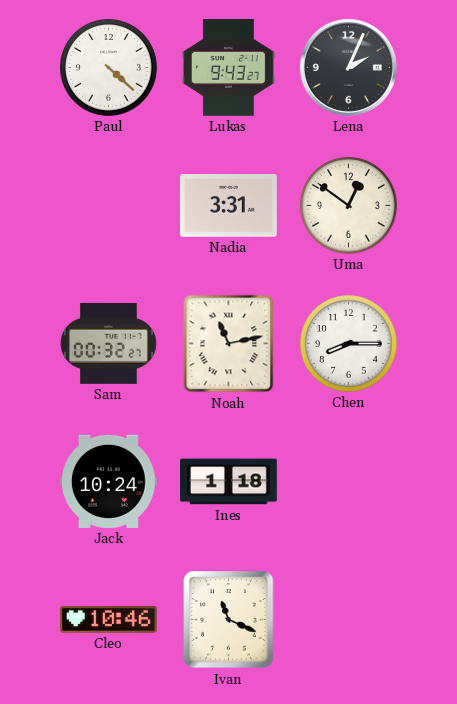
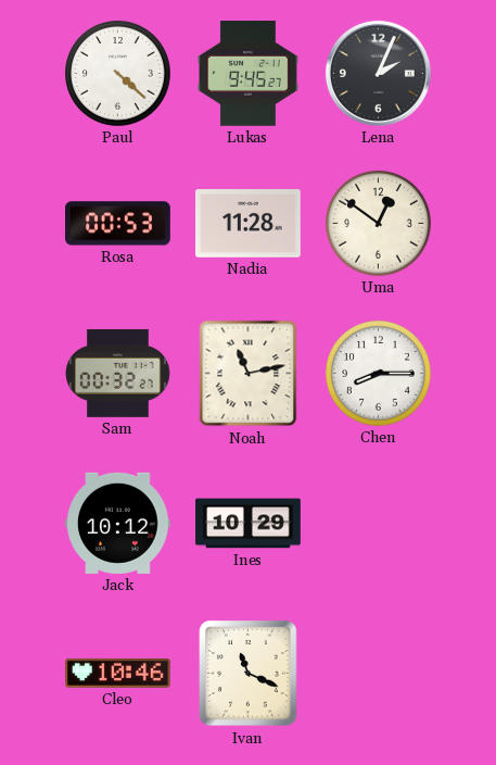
Lukas: 9:43 -> 9:45
Rosa: none -> 00:53
Nadia: 3:31 -> 11:28
Jack: 10:24 -> 10:12
Ines: 1:18 -> 10:29
